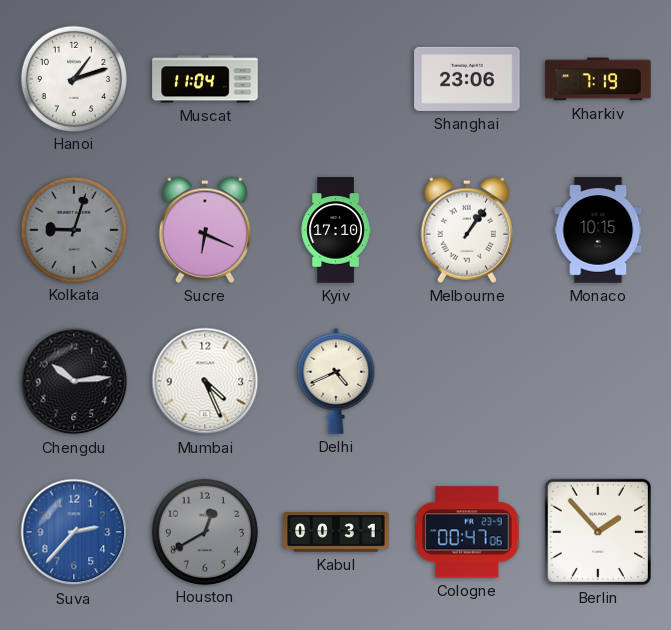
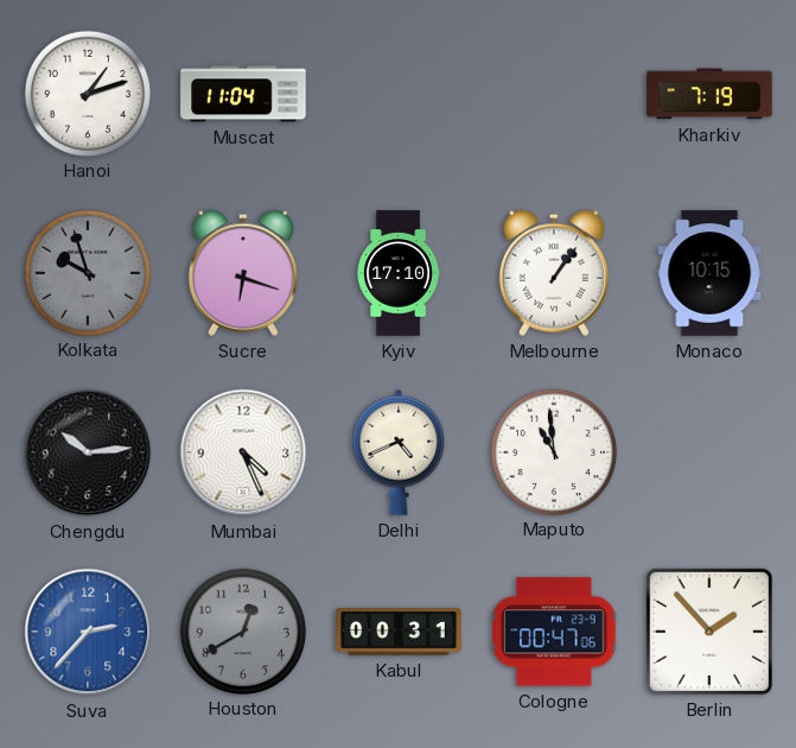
Shanghai: 23:06 -> none
Kolkata: 9:03 -> 9:57
Sucre: 6:19 -> 6:18
Maputo: none -> 10:59
